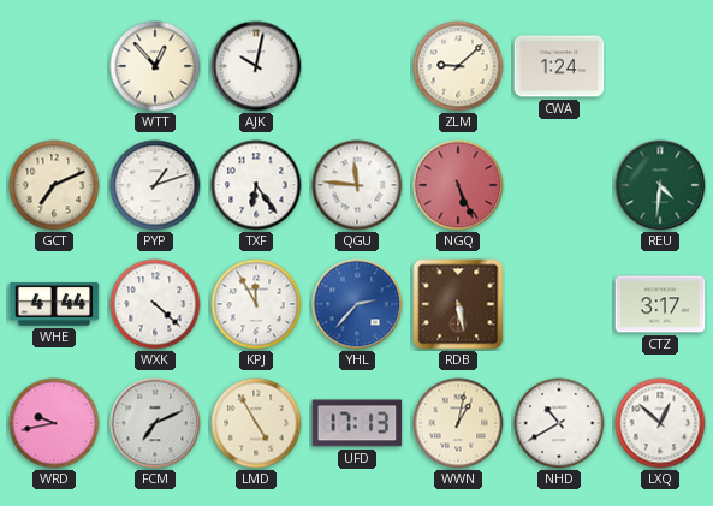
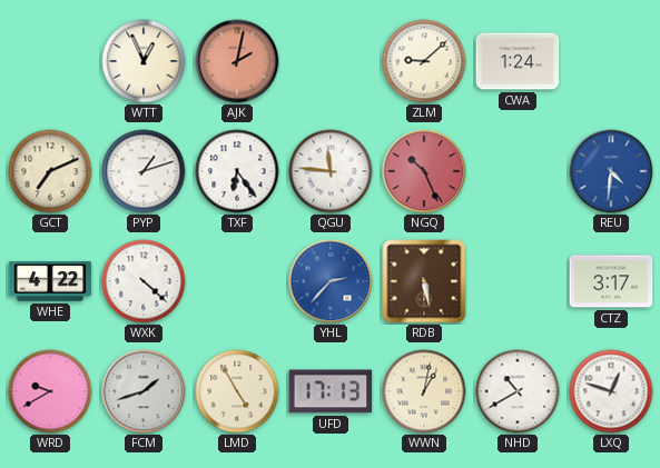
WTT: 12:53 -> 12:56
AJK: 10:02 -> 2:02
AJK dial: white -> salmon
NGQ: 5:26 -> 10:26
REU dial: green -> blue
WHE: 4:44 -> 4:22
KPJ: 11:55 -> none
WRD: 9:43 -> 9:40
FCM: 7:11 -> 1:42
LXQ: 12:52 -> 12:48
